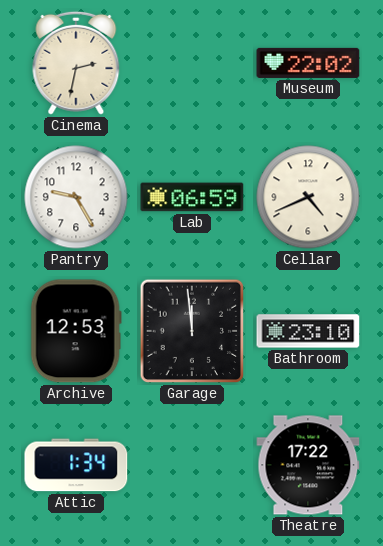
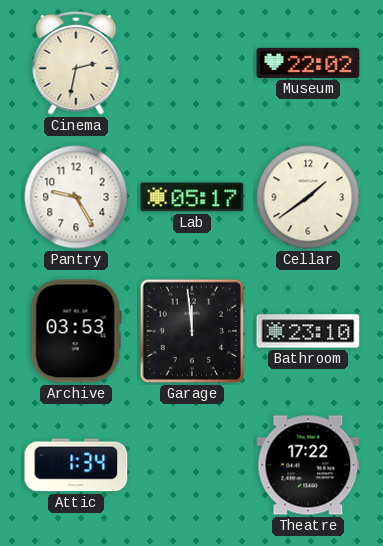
Lab: 06:59 -> 05:17
Cellar: 4:41 -> 1:39
Archive: 12:53 -> 03:53
